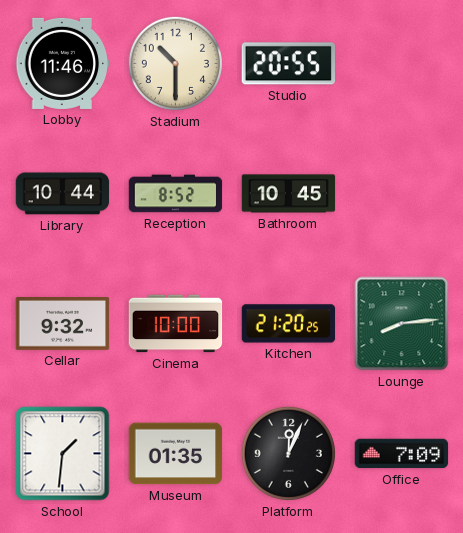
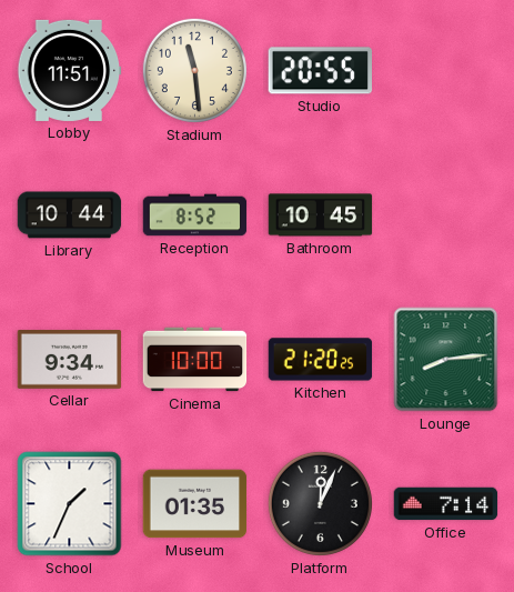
Lobby: 11:46 -> 11:51
Stadium: 10:30 -> 11:29
Cellar: 9:32 -> 9:34
School: 1:31 -> 1:34
Office: 7:09 -> 7:14
